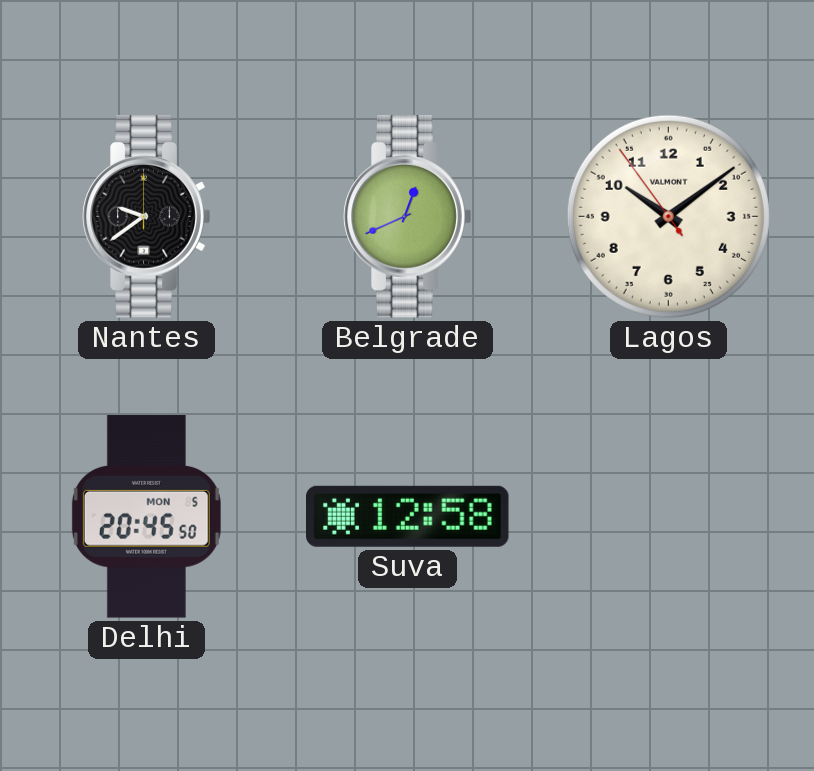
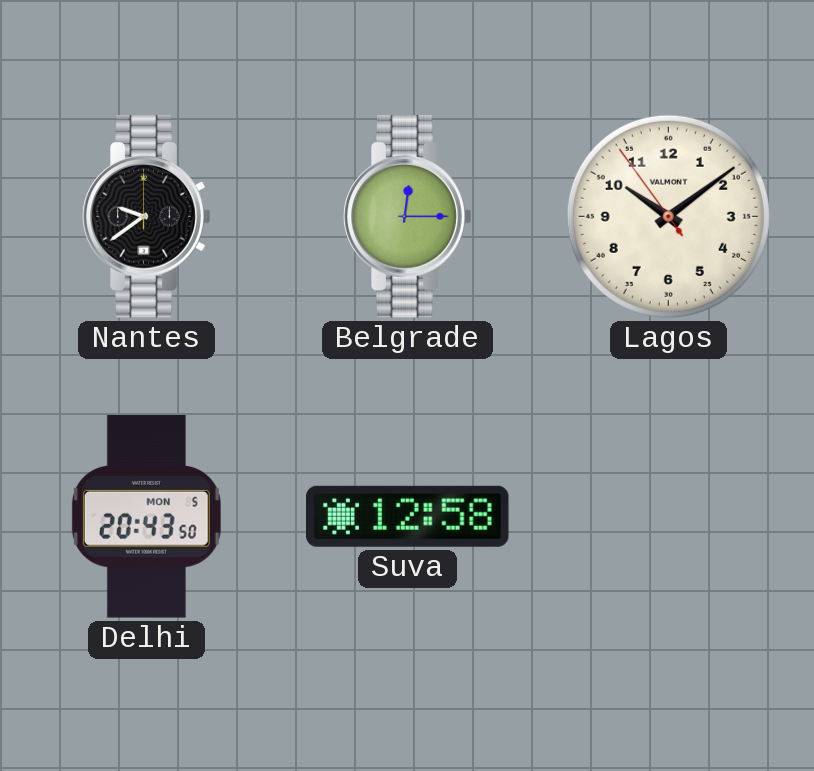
Belgrade: 12:41 -> 12:15
Delhi: 20:45 -> 20:43
